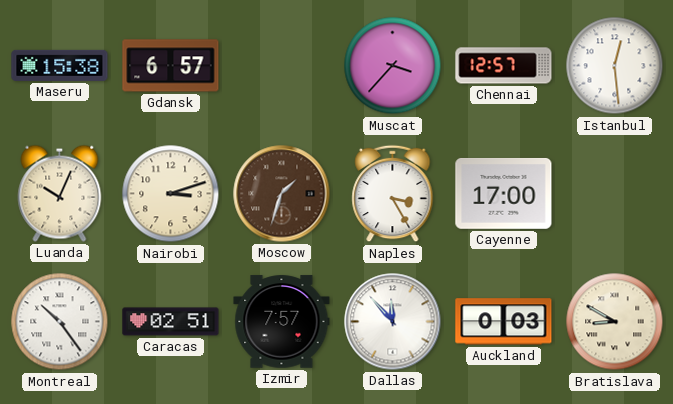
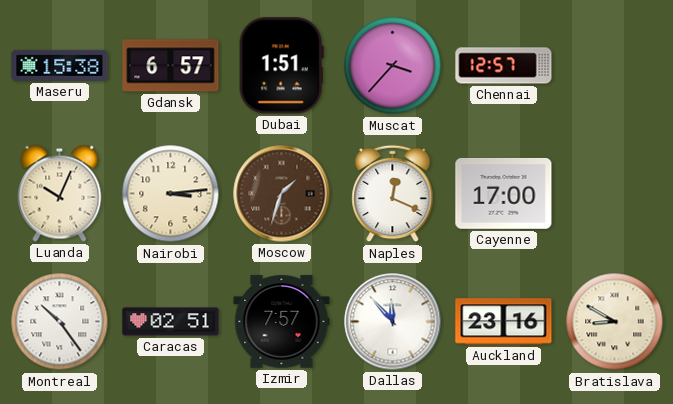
Dubai: none -> 1:51
Istanbul: 12:29 -> none
Nairobi: 3:12 -> 3:14
Naples: 3:25 -> 12:19
Auckland: 0:03 -> 23:16
